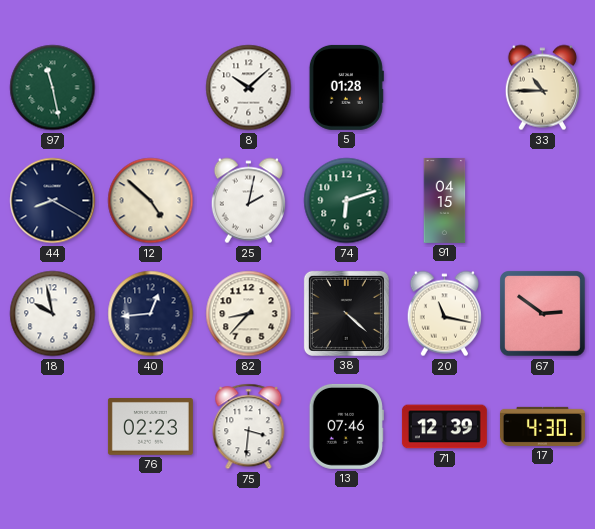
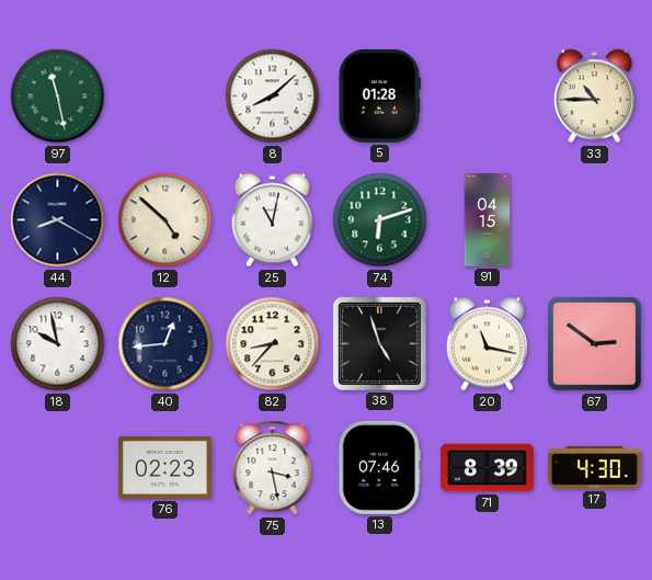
8: 10:08 -> 8:08
25: 2:02 -> 11:02
38: 4:22 -> 4:57
75: 3:31 -> 3:28
71: 12:39 -> 8:39
